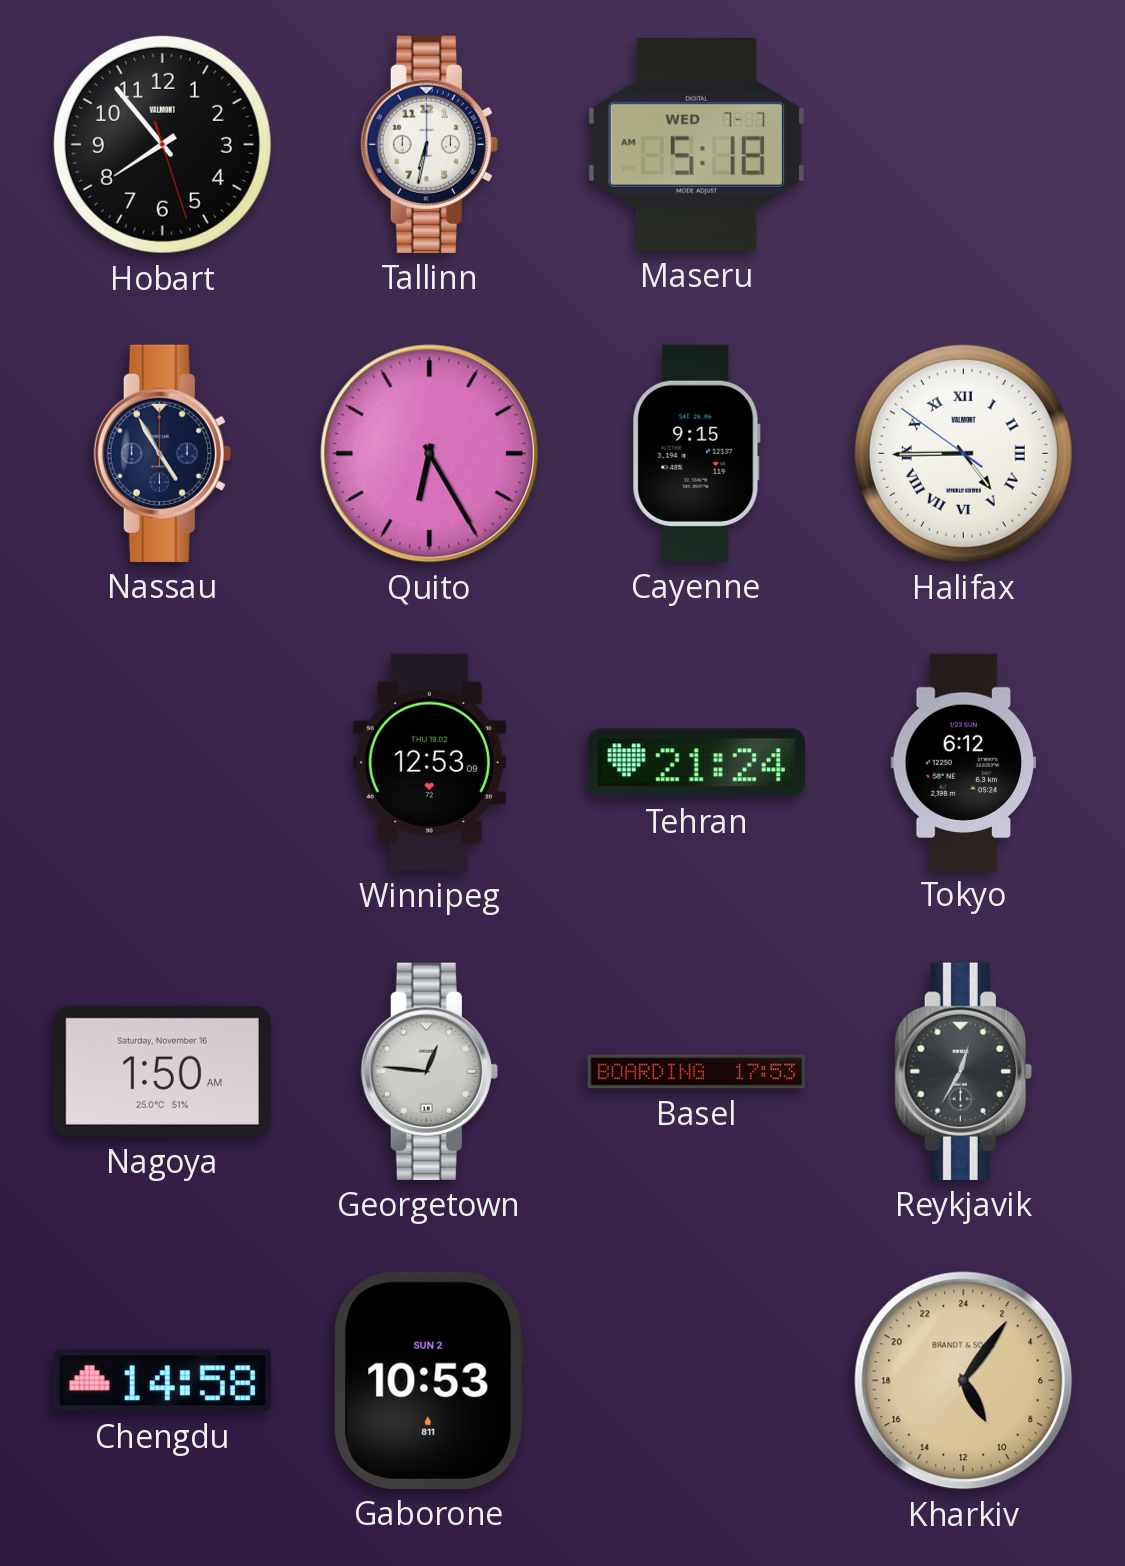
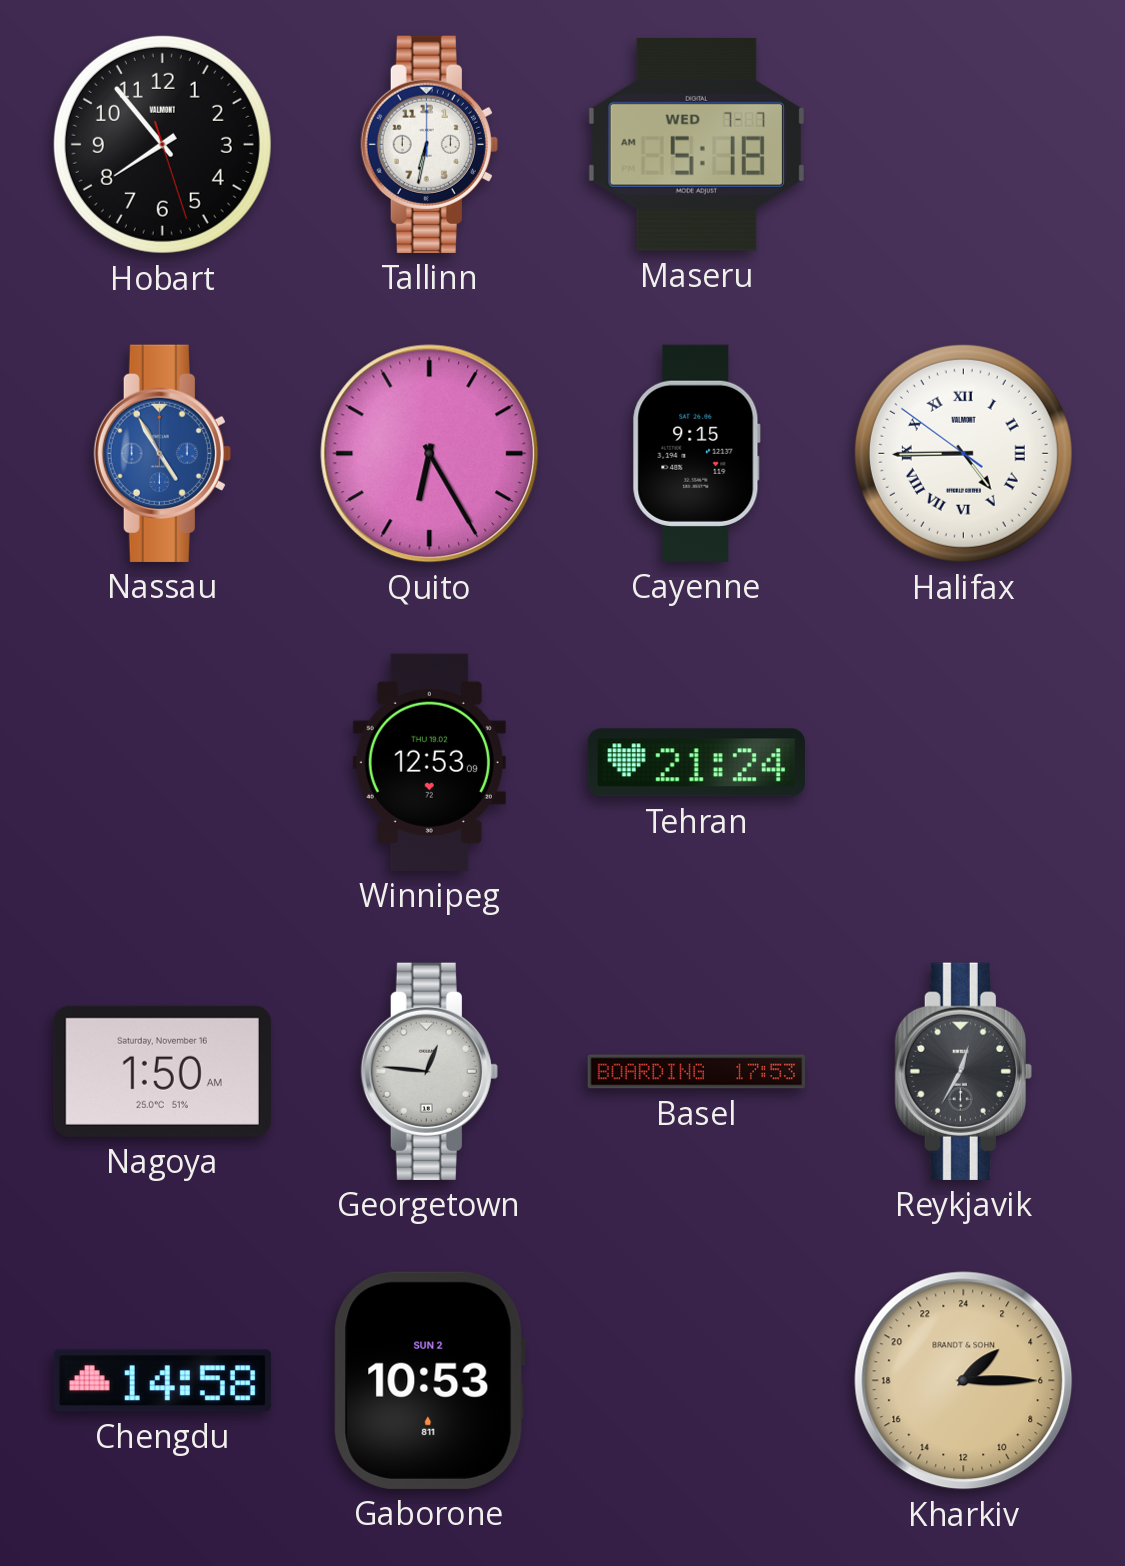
Nassau dial: navy -> blue
Tokyo: 6:12 -> none
Kharkiv: 10:06 -> 3:15
